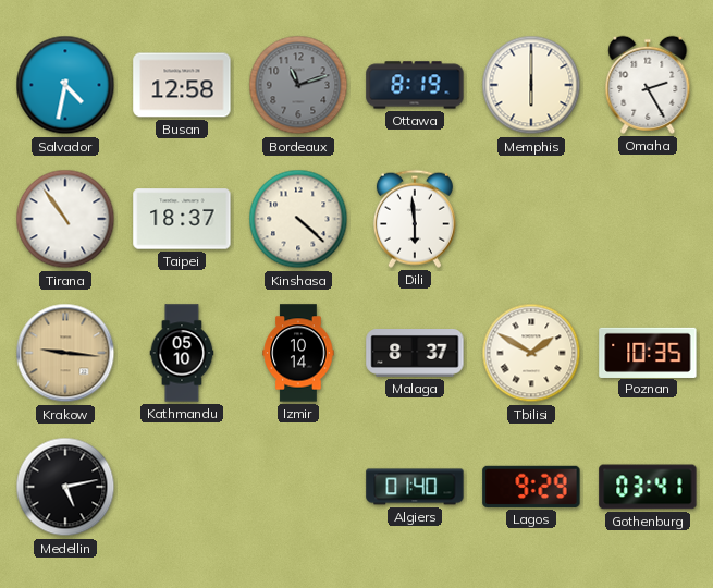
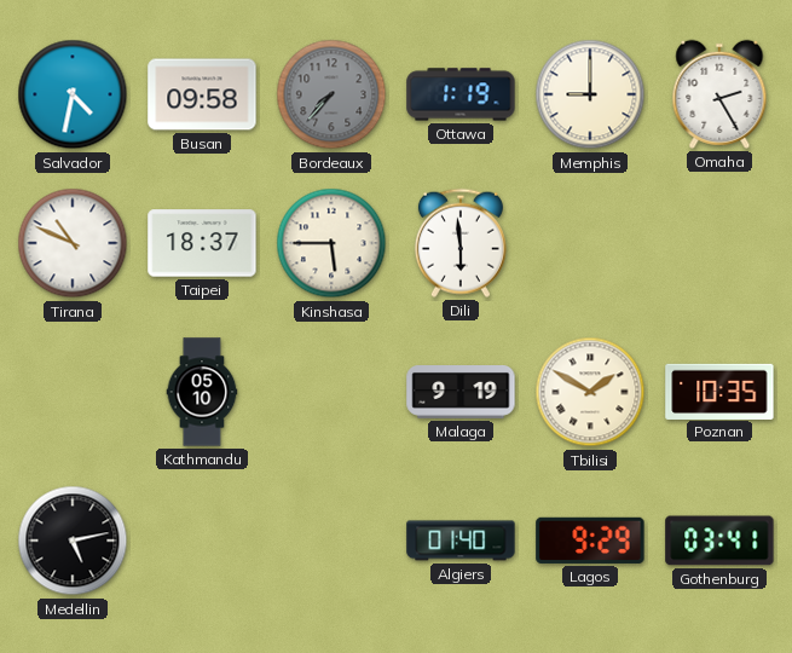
Busan: 12:58 -> 09:58
Bordeaux: 11:12 -> 7:37
Ottawa: 8:19 -> 1:19
Memphis: 6:00 -> 9:00
Tirana: 10:54 -> 10:49
Kinshasa: 4:22 -> 5:45
Krakow: 9:16 -> none
Izmir: 10:14 -> none
Malaga: 8:37 -> 9:19
